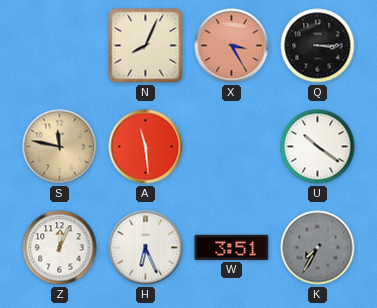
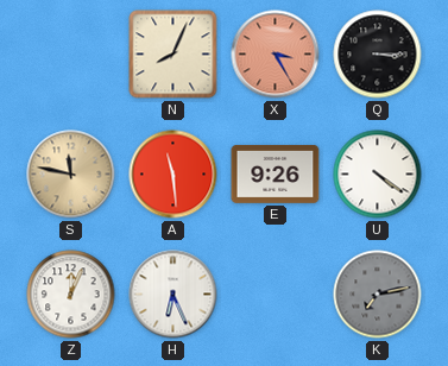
E: none -> 9:26
U: 10:21 -> 4:21
W: 3:51 -> none
K: 7:35 -> 7:13
